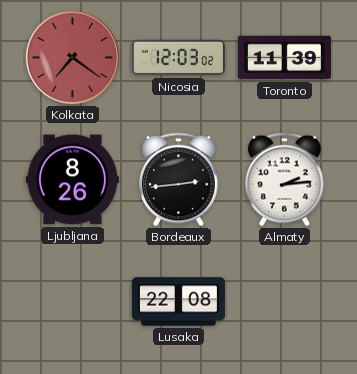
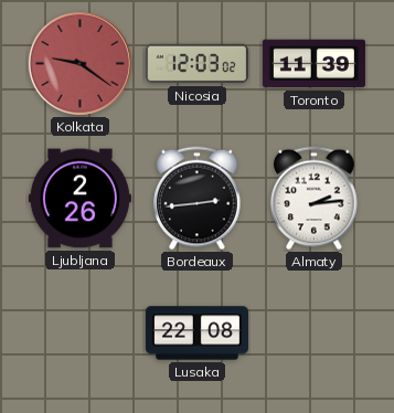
Kolkata: 7:21 -> 9:21
Ljubljana: 8:26 -> 2:26
